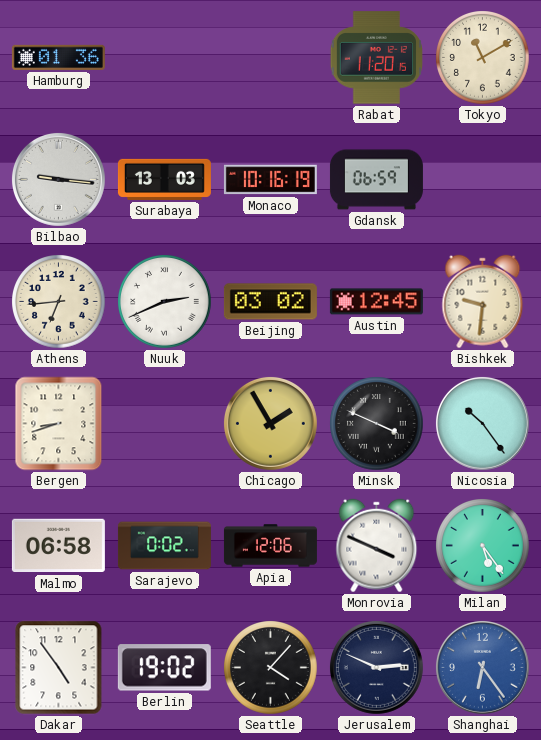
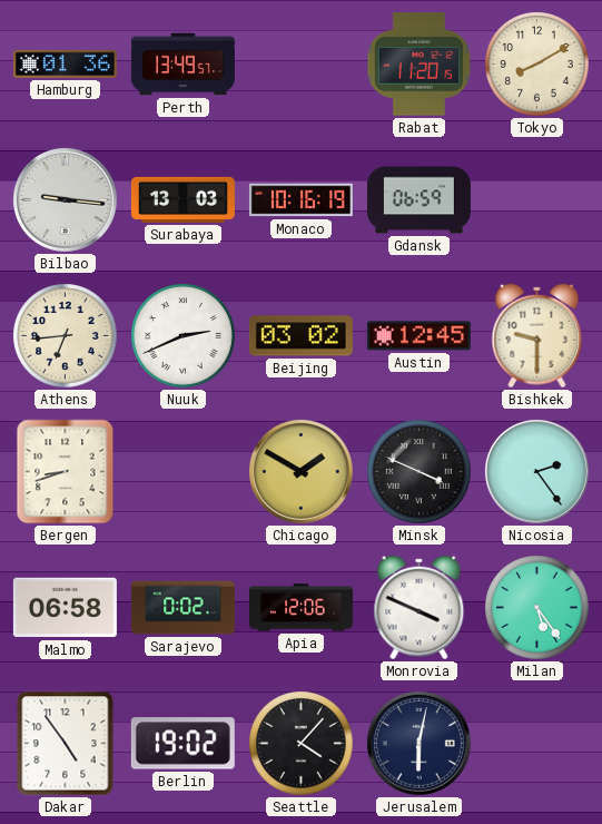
Perth: none -> 13:49
Tokyo: 11:10 -> 8:10
Bishkek: 9:31 -> 9:30
Chicago: 1:55 -> 1:50
Nicosia: 10:24 -> 2:24
Jerusalem: 2:49 -> 6:02
Shanghai: 6:24 -> none
